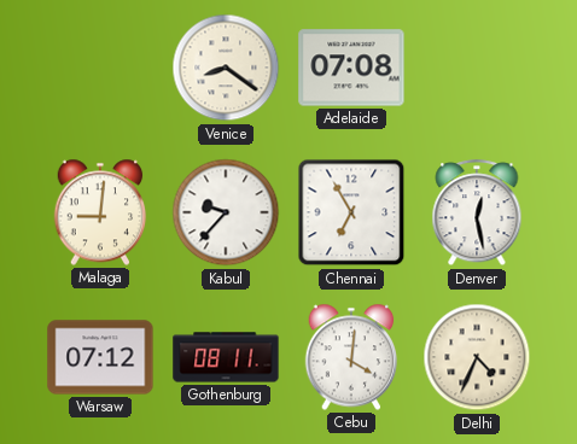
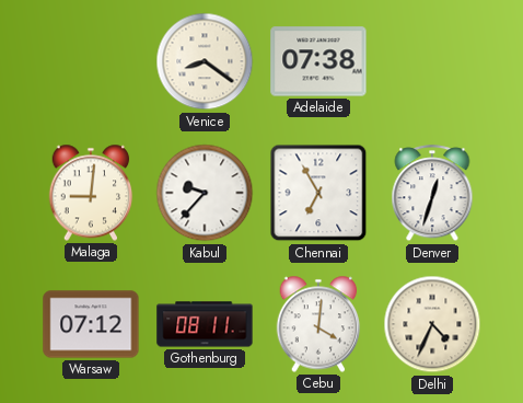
Adelaide: 07:08 -> 07:38
Denver: 12:28 -> 12:33
